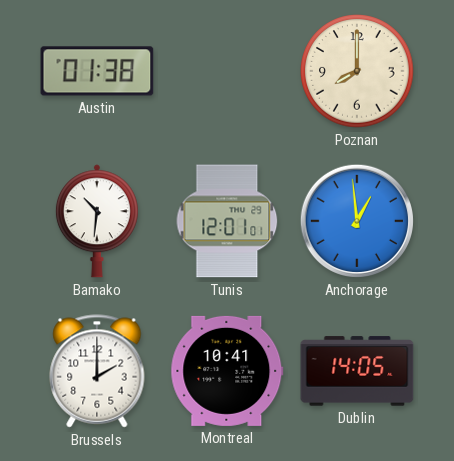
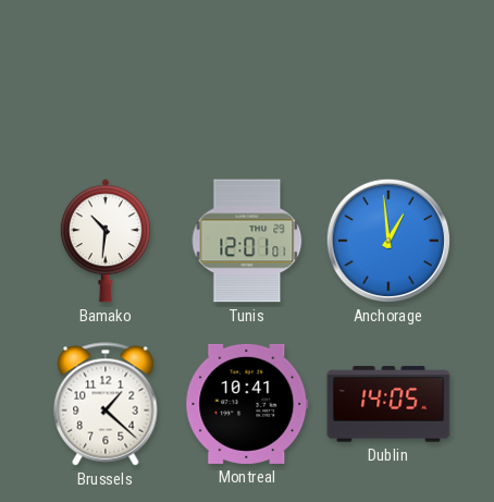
Austin: 01:38 -> none
Poznan: 8:00 -> none
Brussels: 2:00 -> 1:22
